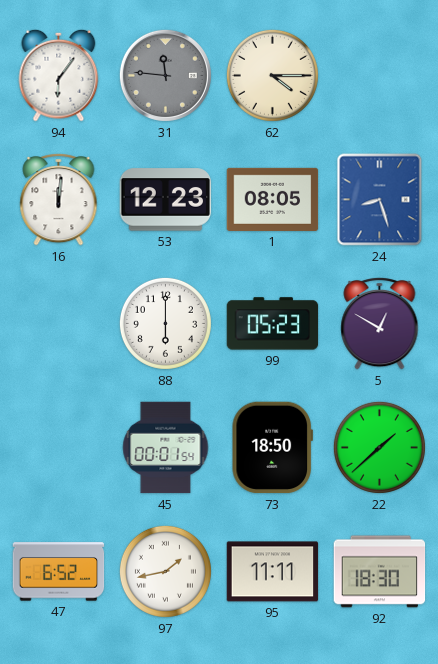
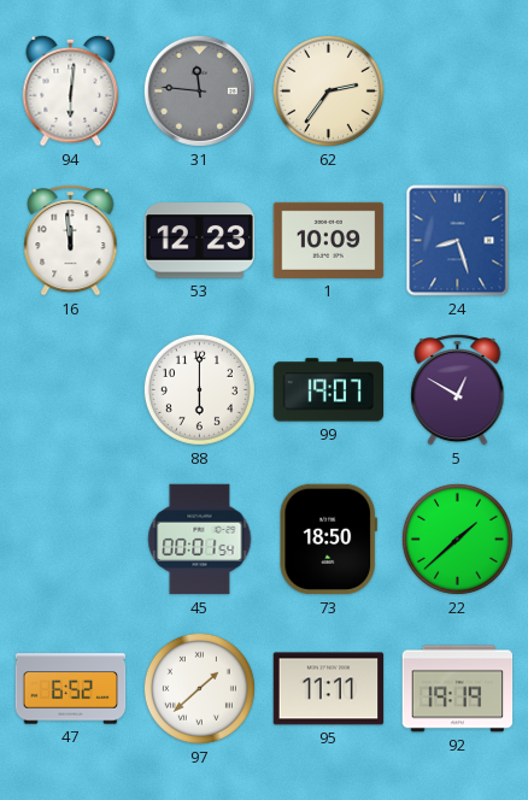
94: 6:06 -> 6:01
62: 4:15 -> 2:36
16: 12:01 -> 11:59
1: 08:05 -> 10:09
99: 05:23 -> 19:07
97: 1:43 -> 1:38
92: 18:30 -> 19:19
